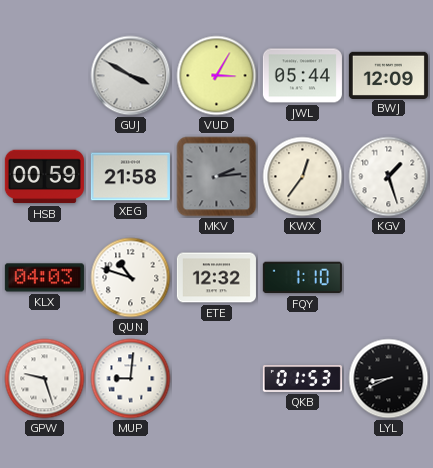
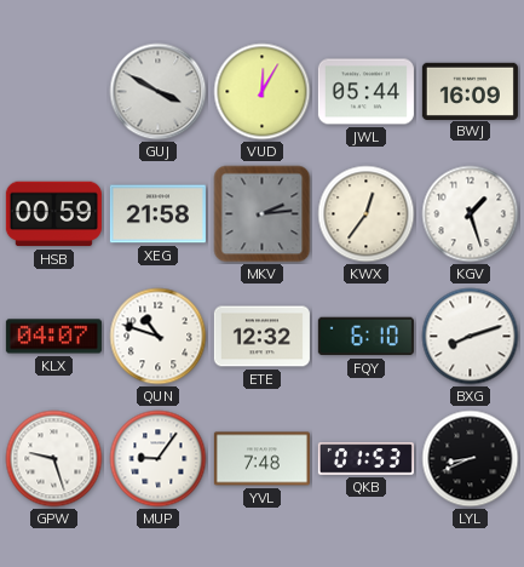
VUD: 3:05 -> 12:05
BWJ: 12:09 -> 16:09
KLX: 04:03 -> 04:07
FQY: 1:10 -> 6:10
BXG: none -> 8:12
MUP: 9:01 -> 9:06
YVL: none -> 7:48
